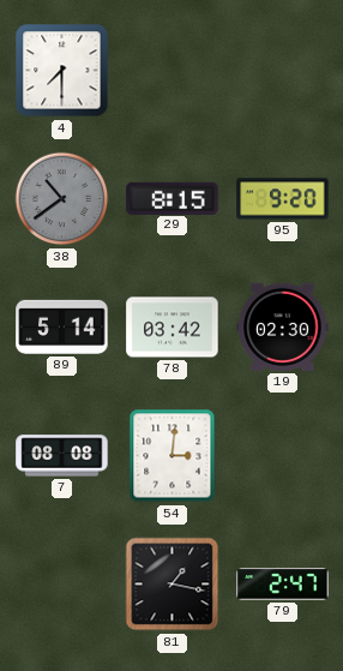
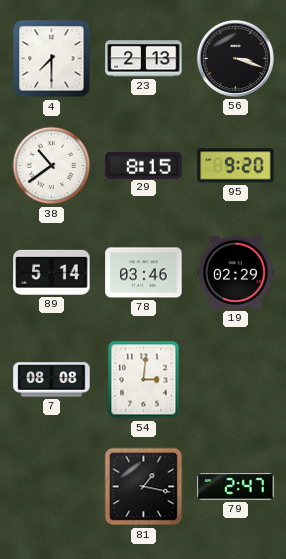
23: none -> 2:13
56: none -> 3:18
38 dial: grey -> white
78: 03:42 -> 03:46
19: 02:30 -> 02:29
